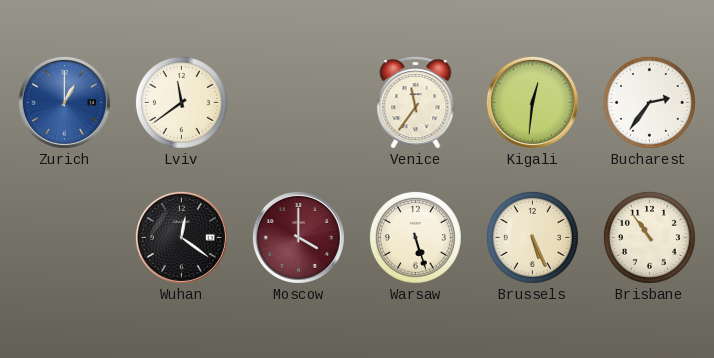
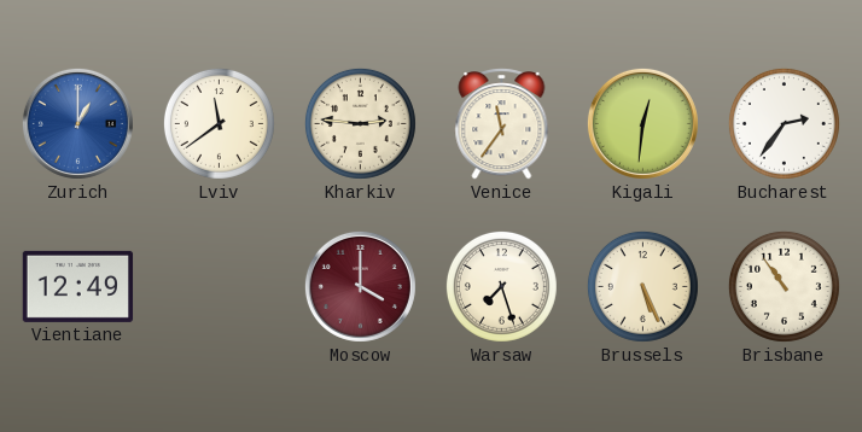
Kharkiv: none -> 2:46
Vientiane: none -> 12:49
Wuhan: 12:21 -> none
Warsaw: 5:27 -> 7:27
